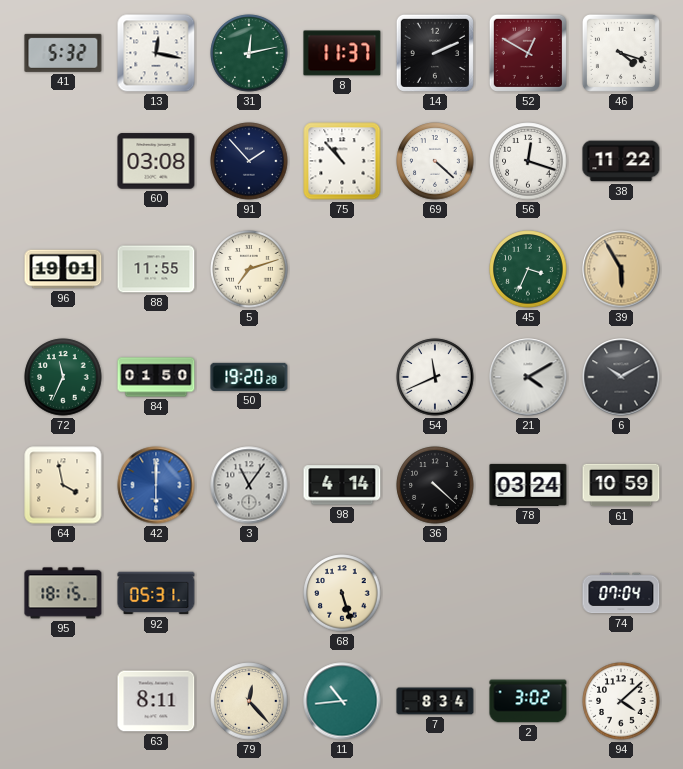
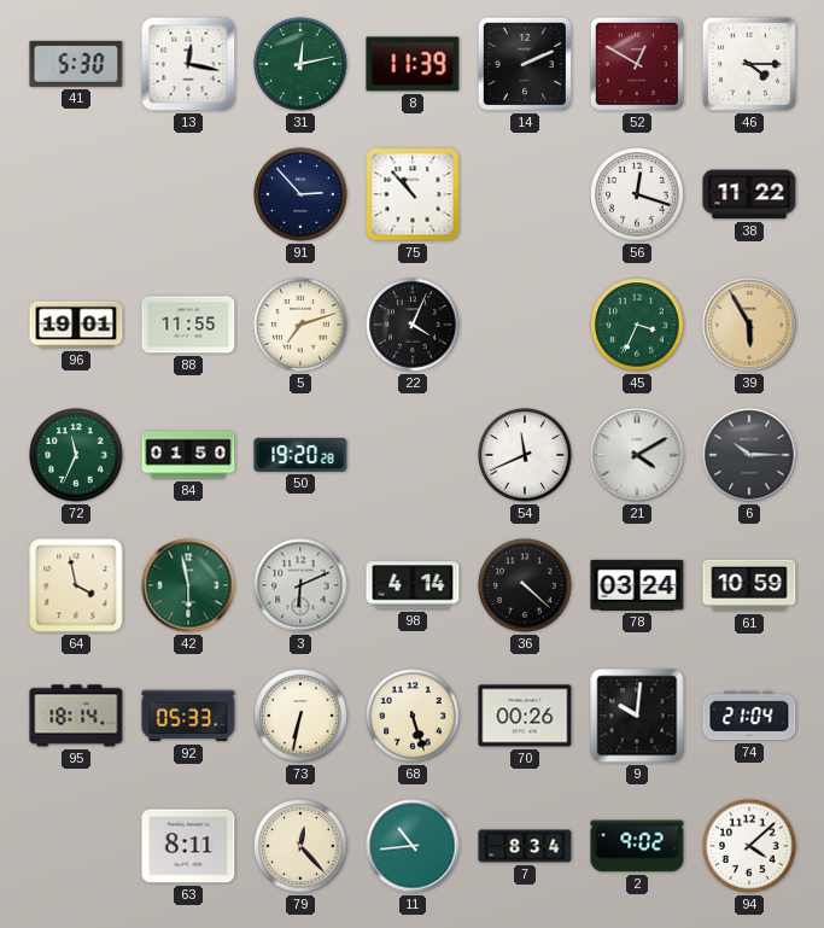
41: 5:32 -> 5:30
8: 11:37 -> 11:39
46: 4:18 -> 4:15
60: 03:08 -> none
91: 1:53 -> 2:53
69: 4:22 -> none
22: none -> 4:04
6: 10:10 -> 10:15
42: 6:00 -> 5:58
42 dial: blue -> green
3: 11:06 -> 6:11
95: 18:15 -> 18:14
92: 05:31 -> 05:33
73: none -> 6:32
70: none -> 00:26
9: none -> 10:01
74: 07:04 -> 21:04
2: 3:02 -> 9:02
